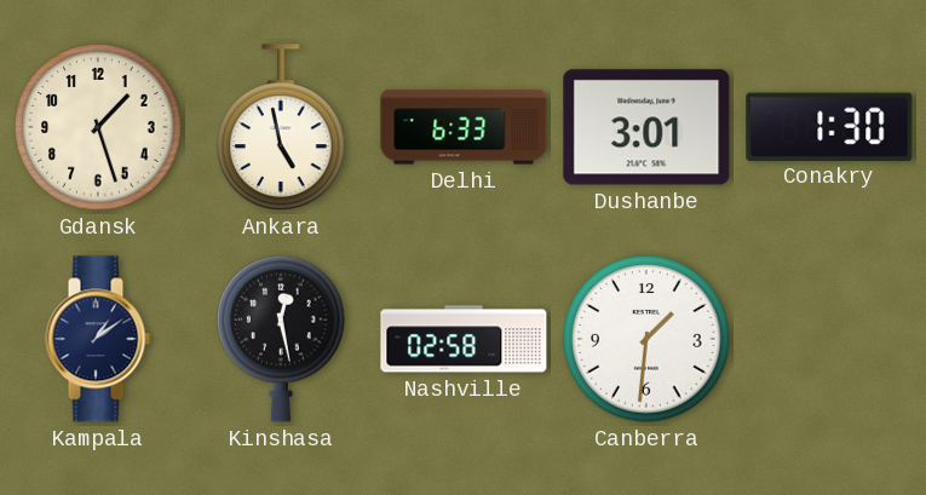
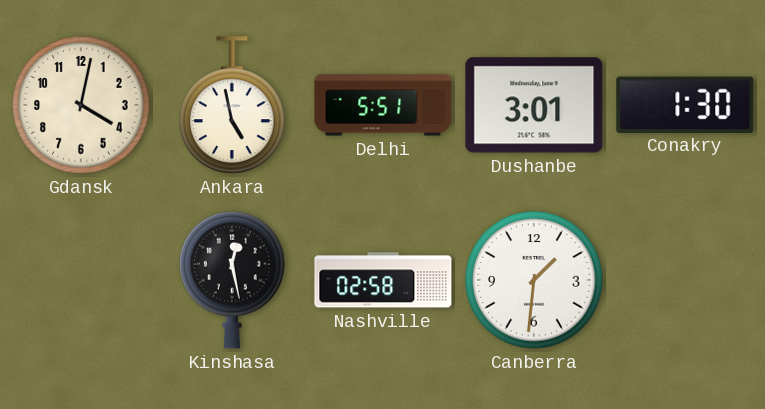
Gdansk: 1:27 -> 4:02
Delhi: 6:33 -> 5:51
Kampala: 1:09 -> none
